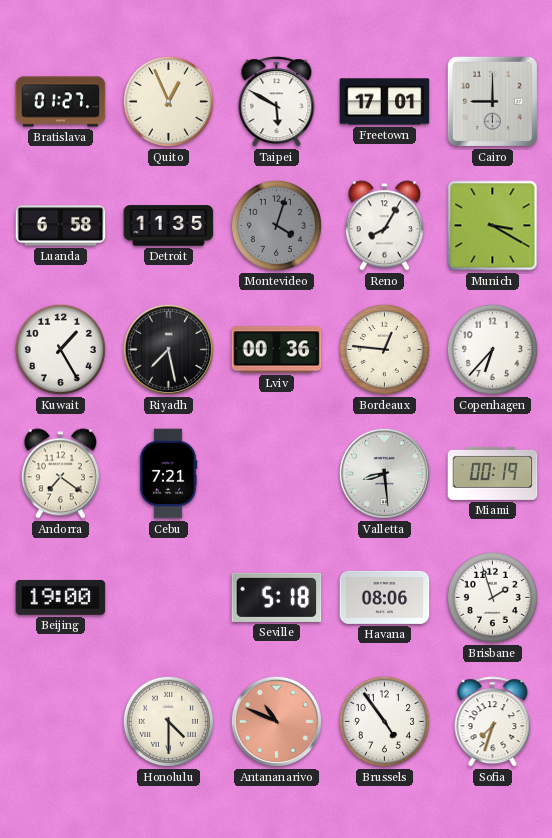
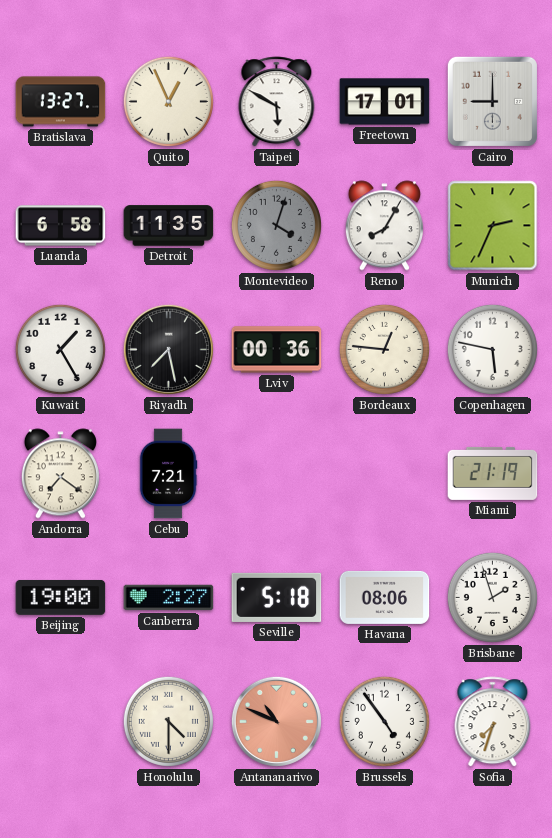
Bratislava: 01:27 -> 13:27
Munich: 3:20 -> 2:34
Copenhagen: 6:37 -> 5:47
Valletta: 8:29 -> none
Miami: 00:19 -> 21:19
Canberra: none -> 2:27
